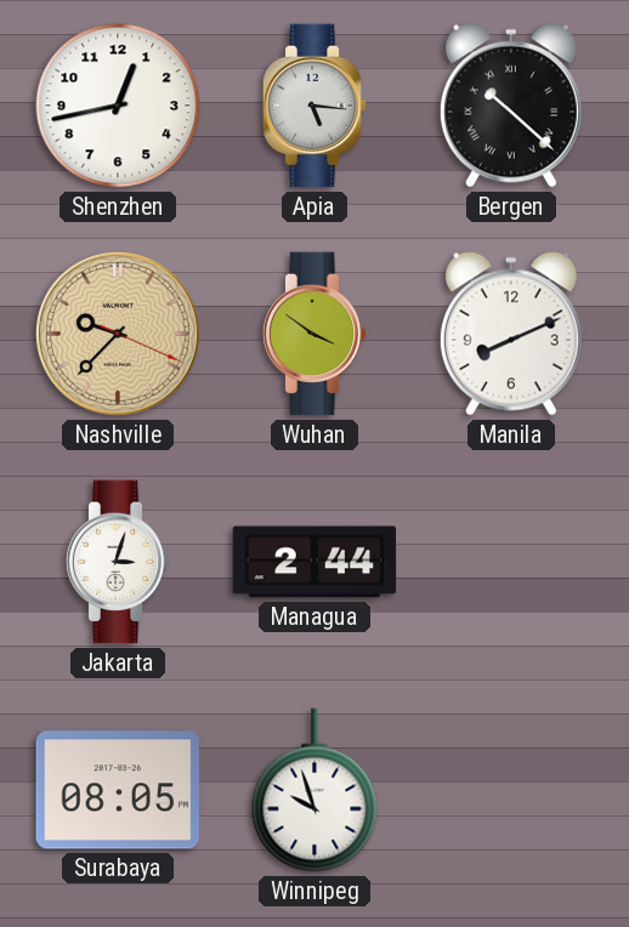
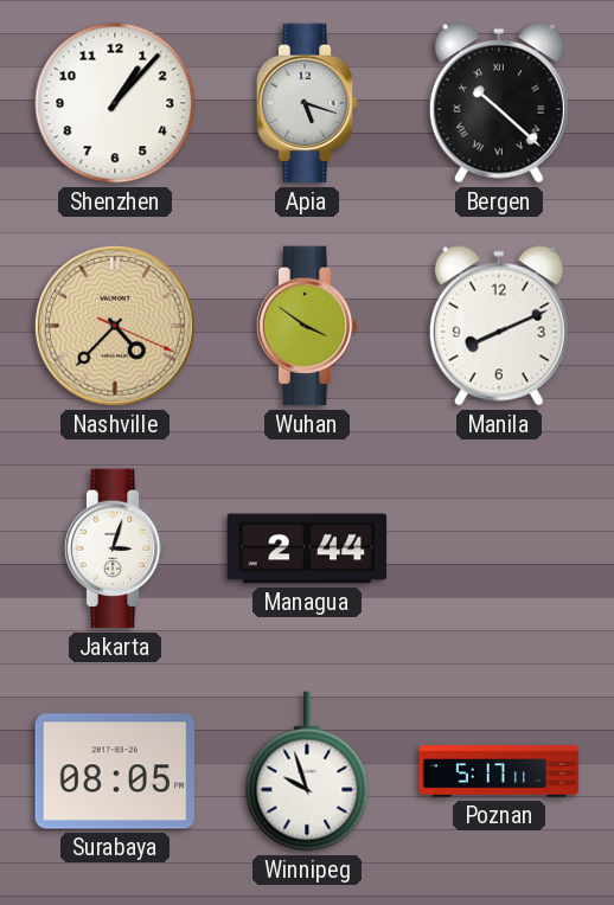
Shenzhen: 12:43 -> 1:07
Apia: 5:16 -> 5:18
Nashville: 9:37 -> 4:37
Poznan: none -> 5:17
